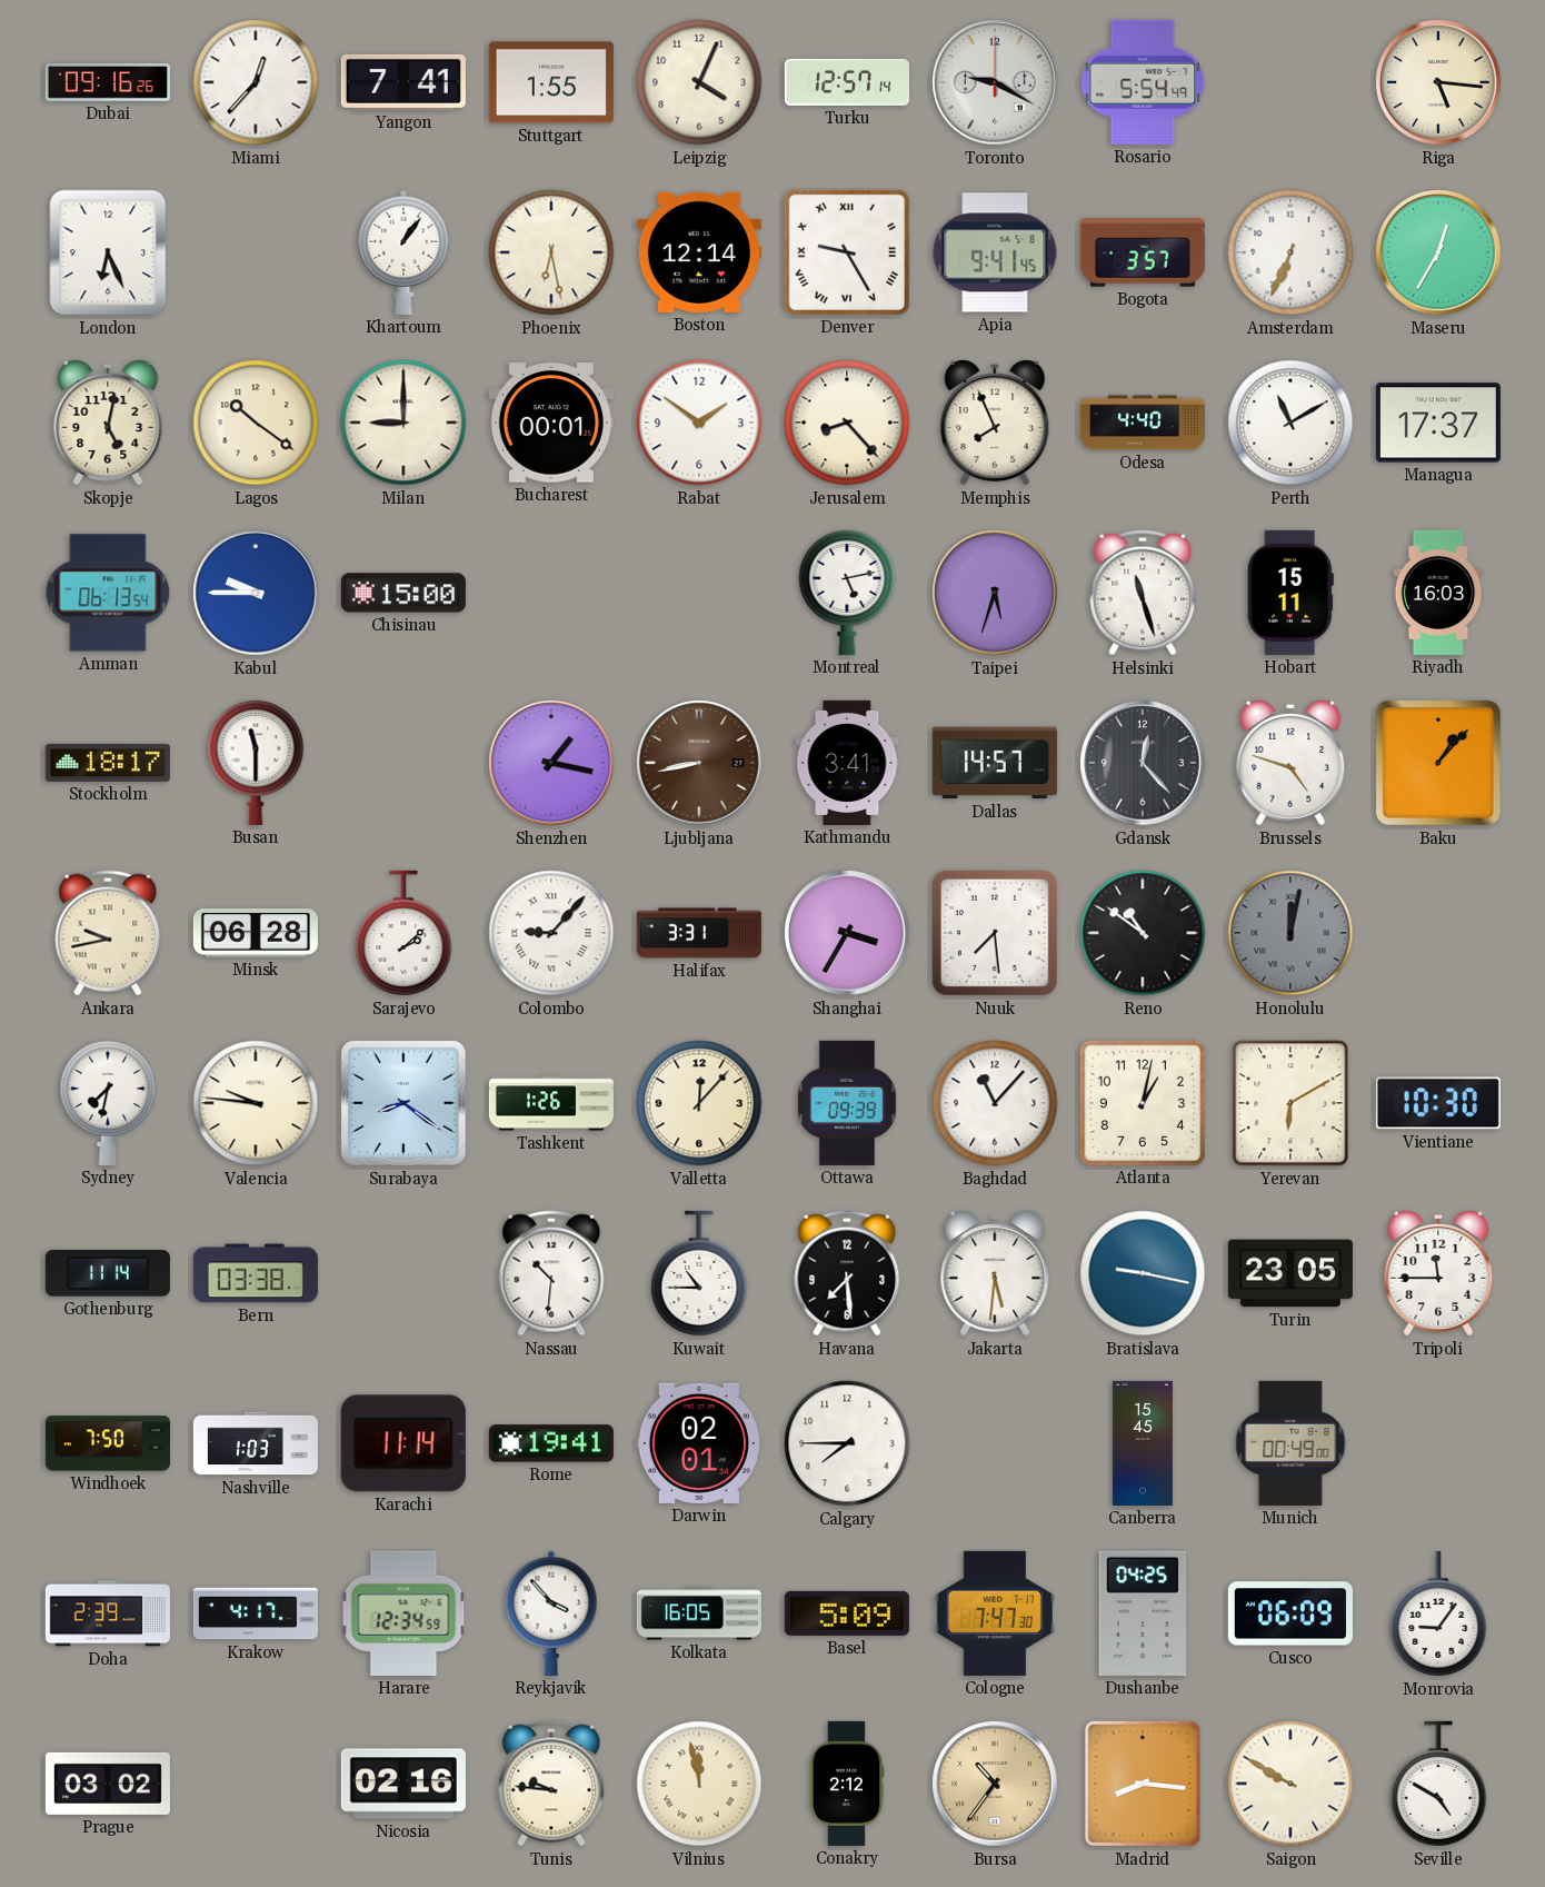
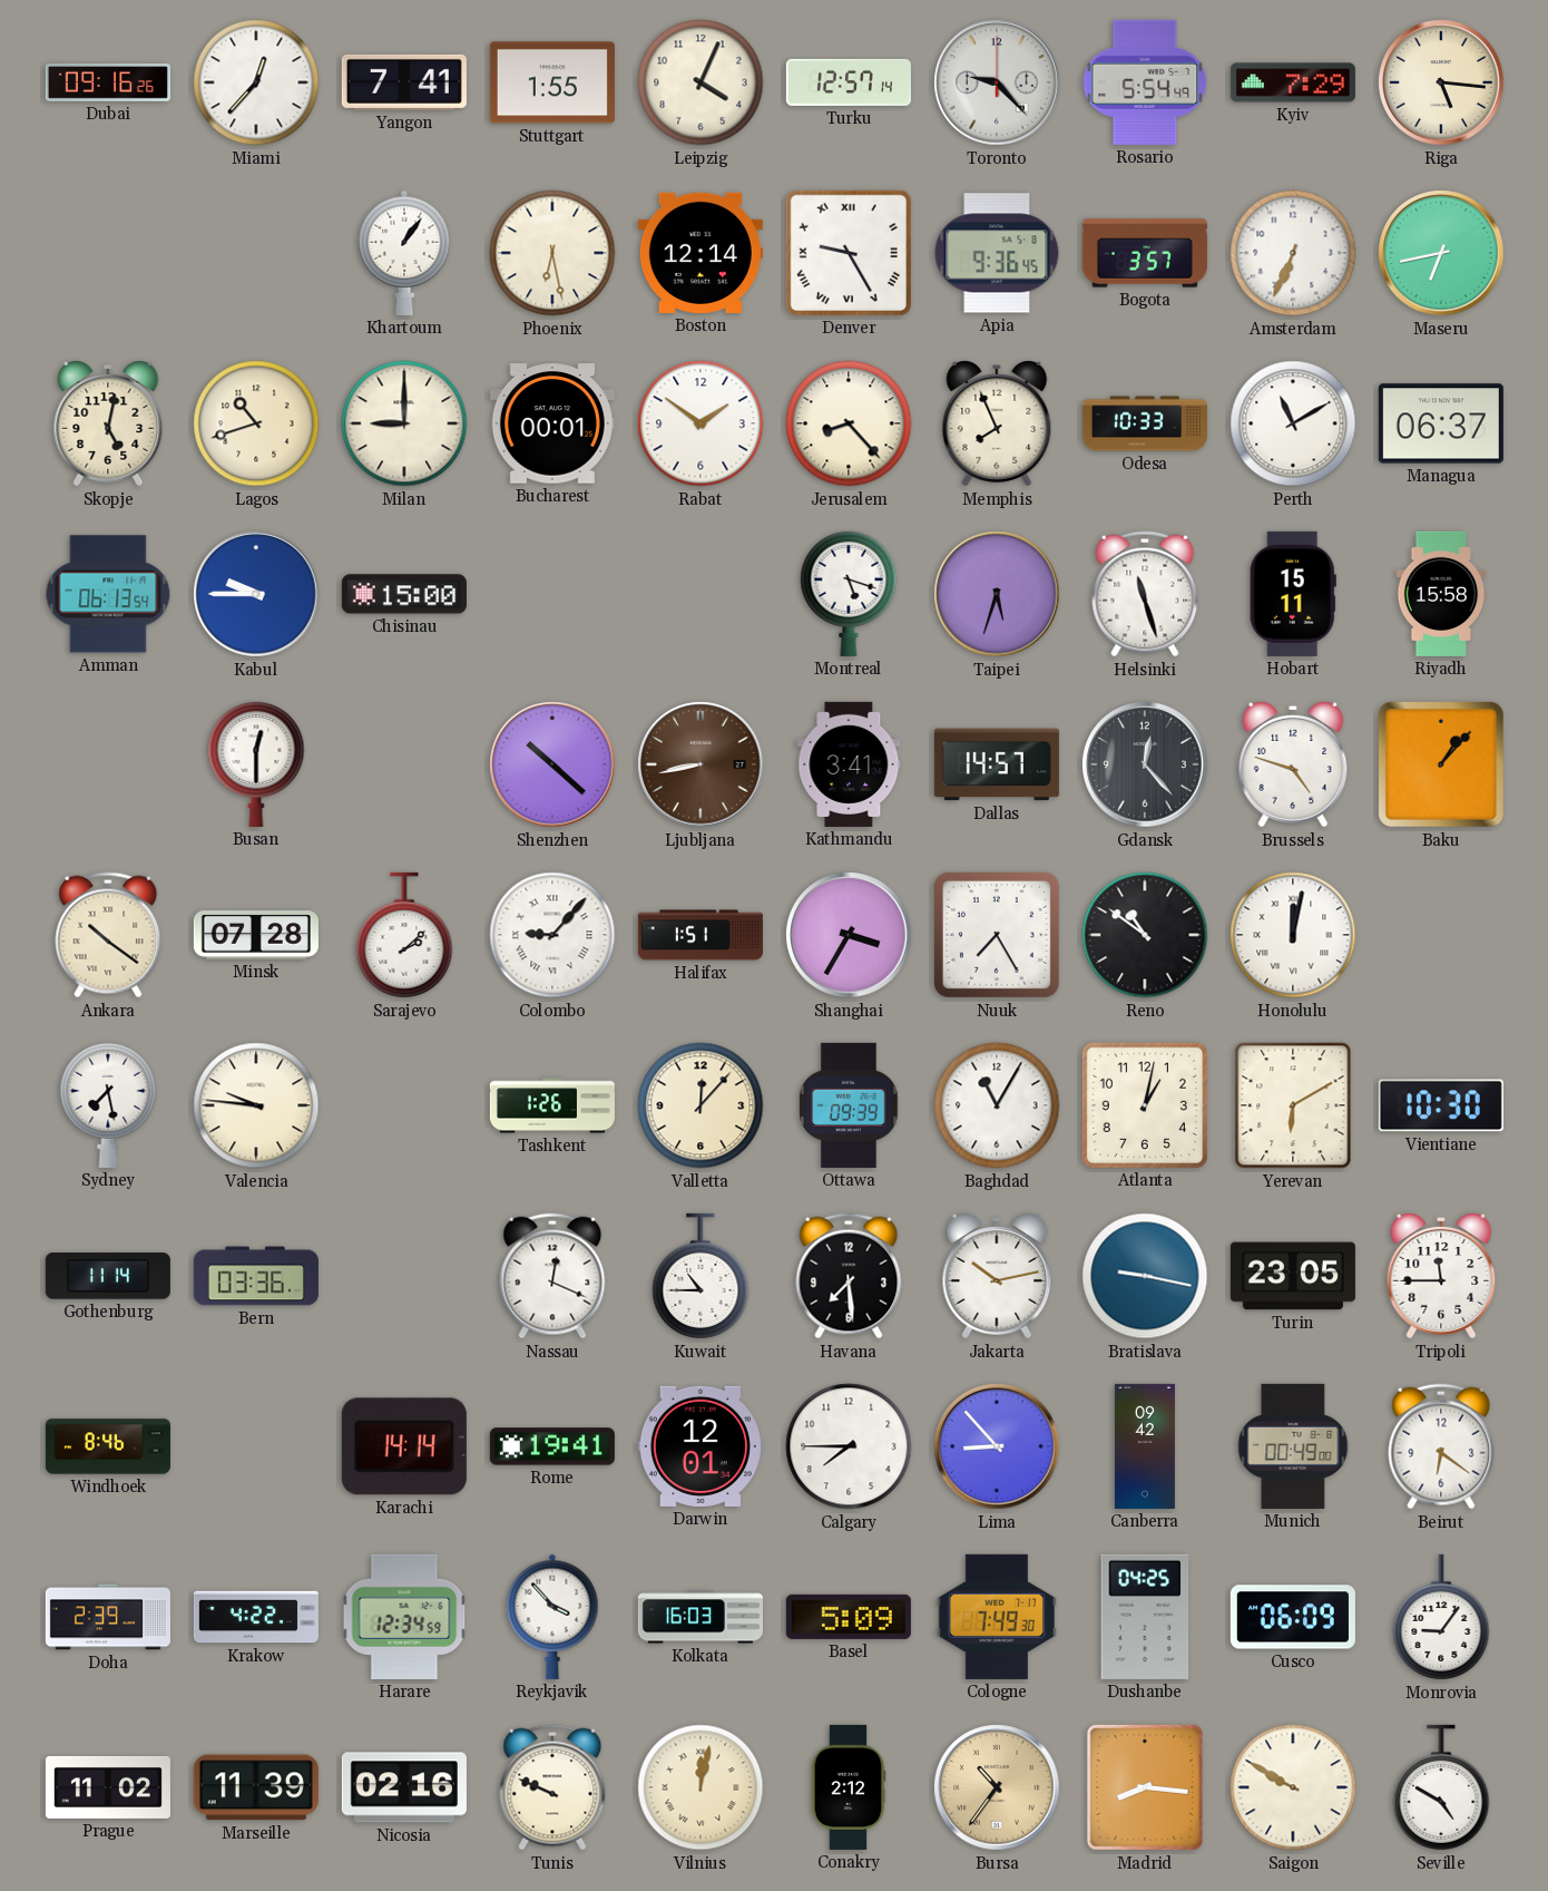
Toronto: 9:20 -> 9:23
Kyiv: none -> 7:29
London: 6:26 -> none
Apia: 9:41 -> 9:36
Maseru: 12:35 -> 6:43
Lagos: 10:21 -> 10:42
Odesa: 4:40 -> 10:33
Managua: 17:37 -> 06:37
Montreal: 5:13 -> 5:18
Riyadh: 16:03 -> 15:58
Stockholm: 18:17 -> none
Busan: 11:30 -> 12:30
Shenzhen: 1:17 -> 10:22
Ankara: 9:43 -> 10:21
Minsk: 06:28 -> 07:28
Halifax: 3:31 -> 1:51
Nuuk: 7:29 -> 7:25
Honolulu dial: grey -> white
Sydney: 7:32 -> 7:28
Surabaya: 8:21 -> none
Baghdad: 11:07 -> 11:05
Bern: 03:38 -> 03:36
Nassau: 10:31 -> 12:19
Jakarta: 5:31 -> 10:13
Windhoek: 7:50 -> 8:46
Nashville: 1:03 -> none
Karachi: 11:14 -> 14:14
Darwin: 02:01 -> 12:01
Lima: none -> 8:53
Canberra: 15:45 -> 09:42
Beirut: none -> 6:21
Krakow: 4:17 -> 4:22
Kolkata: 16:05 -> 16:03
Cologne: 7:47 -> 7:49
Prague: 03:02 -> 11:02
Marseille: none -> 11:39
Tunis: 9:46 -> 9:49
Vilnius: 11:58 -> 12:02
